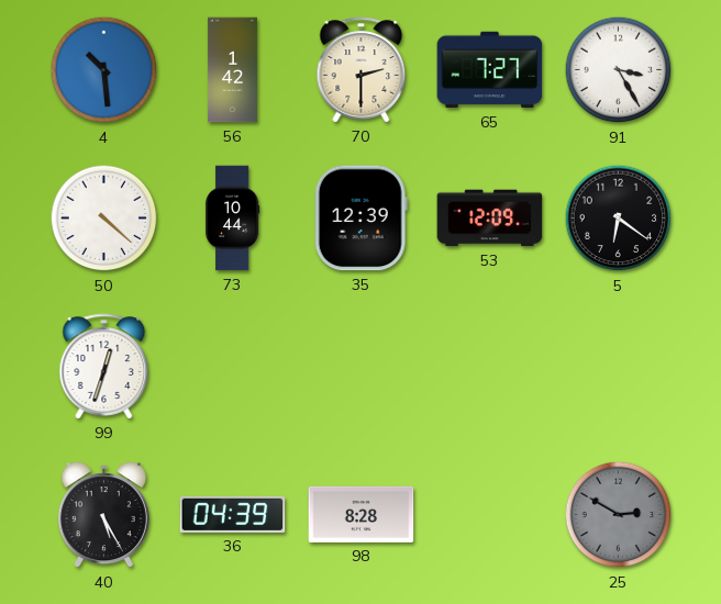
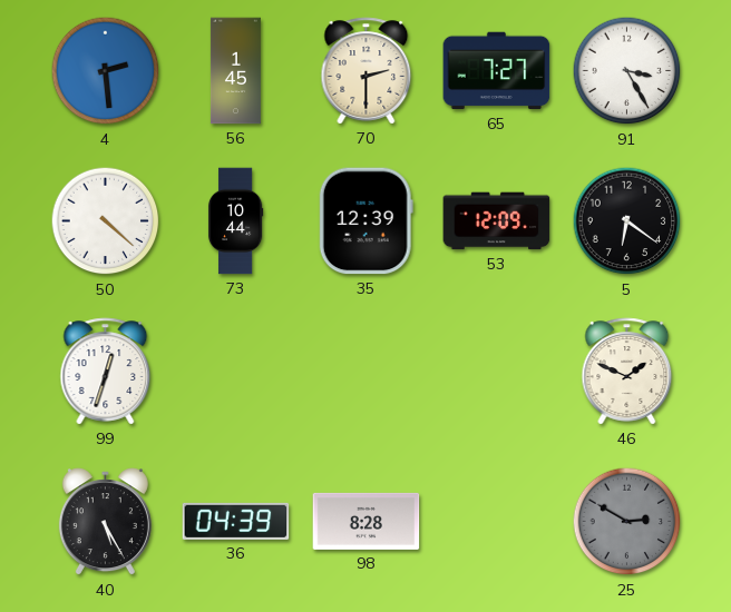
4: 10:29 -> 2:29
56: 1:42 -> 1:45
46: none -> 1:49
